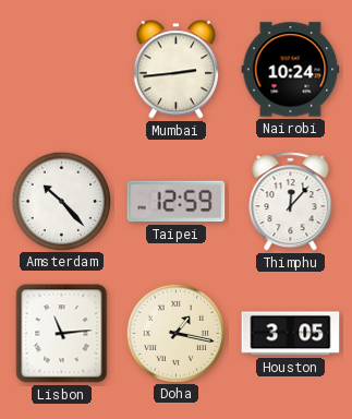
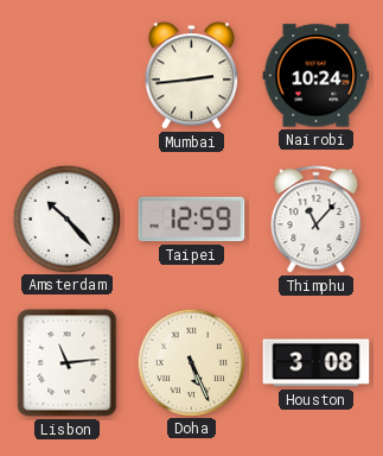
Thimphu: 12:07 -> 11:07
Doha: 1:17 -> 5:26
Houston: 3:05 -> 3:08
